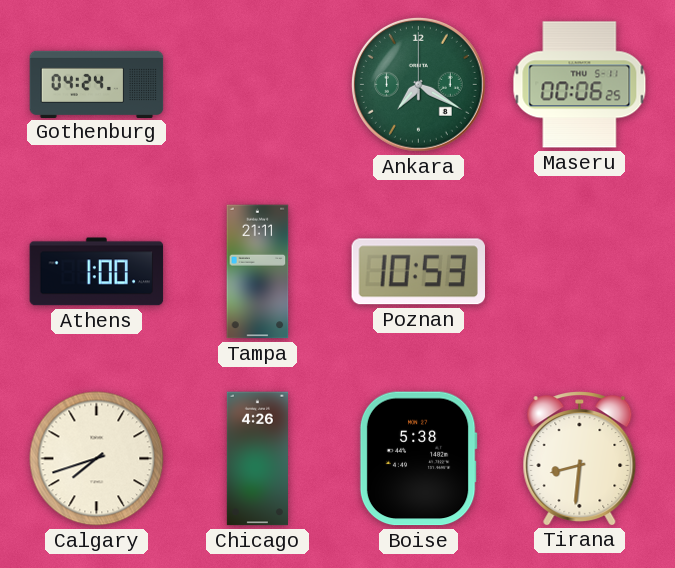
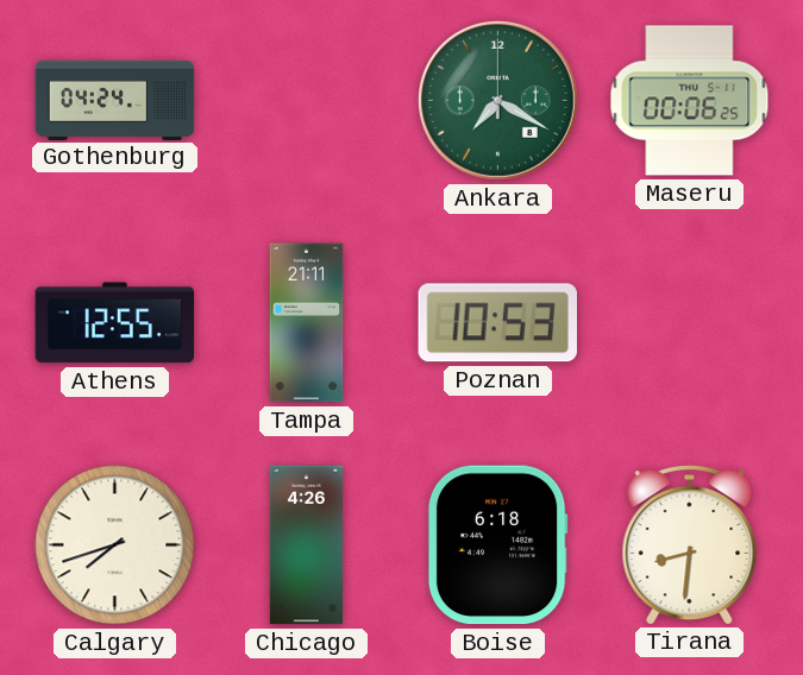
Athens: 1:00 -> 12:55
Boise: 5:38 -> 6:18
